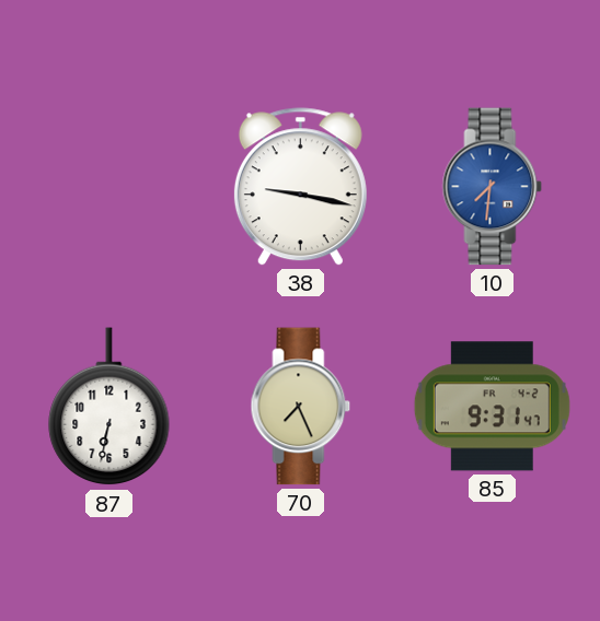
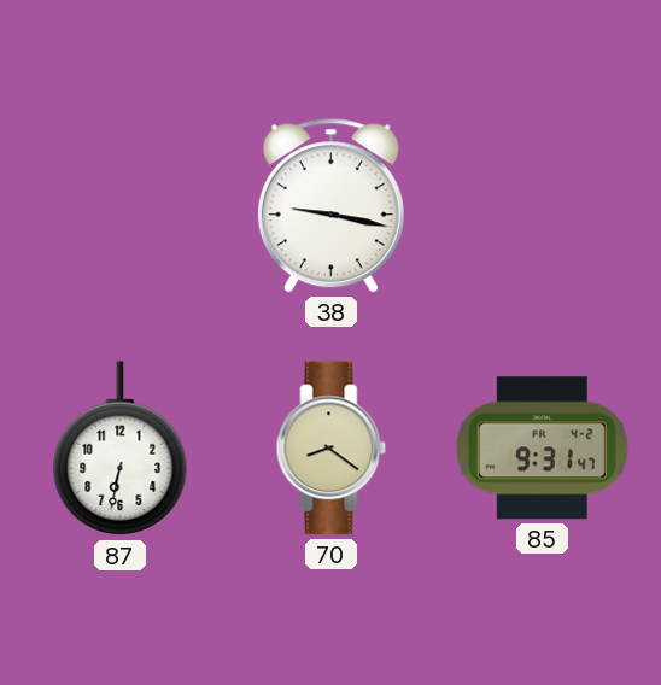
10: 7:31 -> none
70: 7:26 -> 8:21
